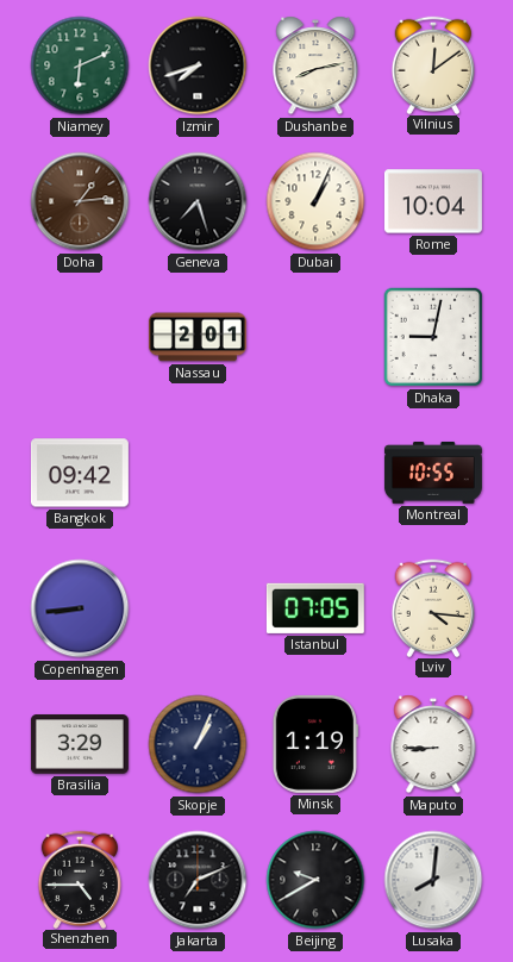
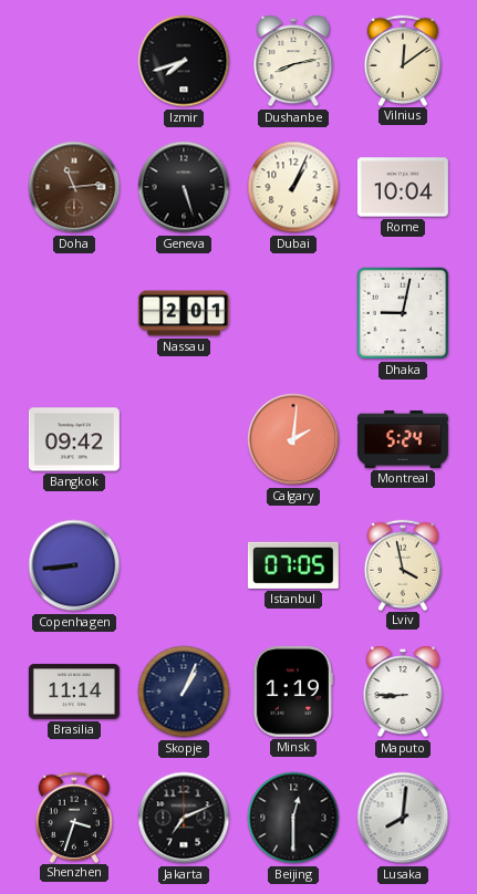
Niamey: 6:11 -> none
Doha: 1:14 -> 11:14
Geneva: 7:27 -> 5:27
Calgary: none -> 2:01
Montreal: 10:55 -> 5:24
Lviv: 4:16 -> 3:58
Brasilia: 3:29 -> 11:14
Shenzhen: 4:45 -> 3:33
Beijing: 9:40 -> 12:30
